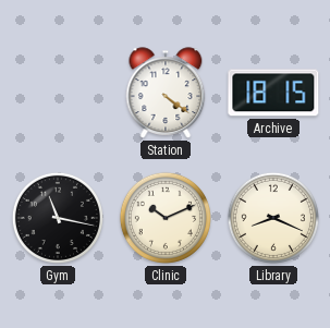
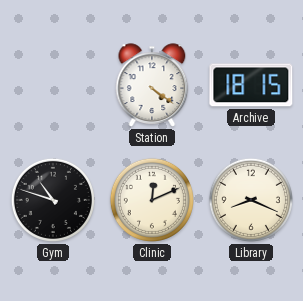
Gym: 11:17 -> 10:48
Clinic: 10:11 -> 12:11
